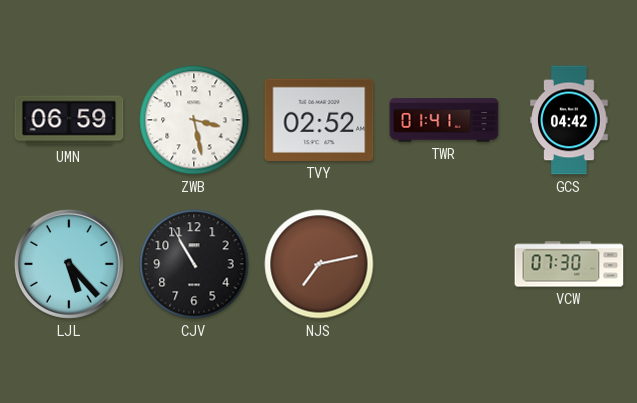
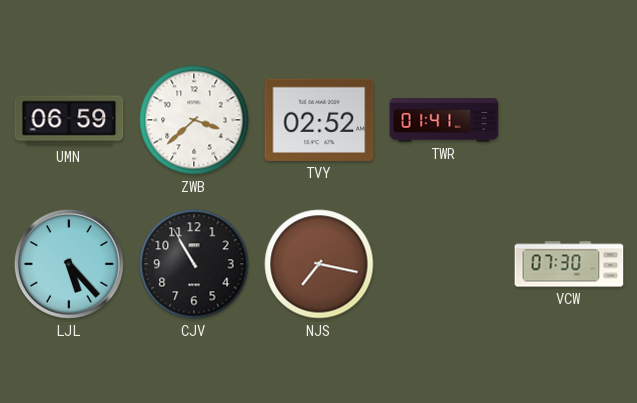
ZWB: 3:28 -> 3:38
GCS: 04:42 -> none
NJS: 7:13 -> 7:17
